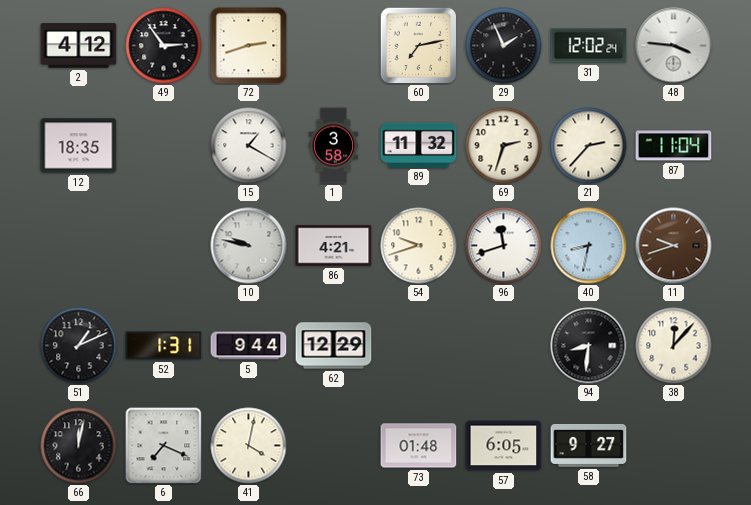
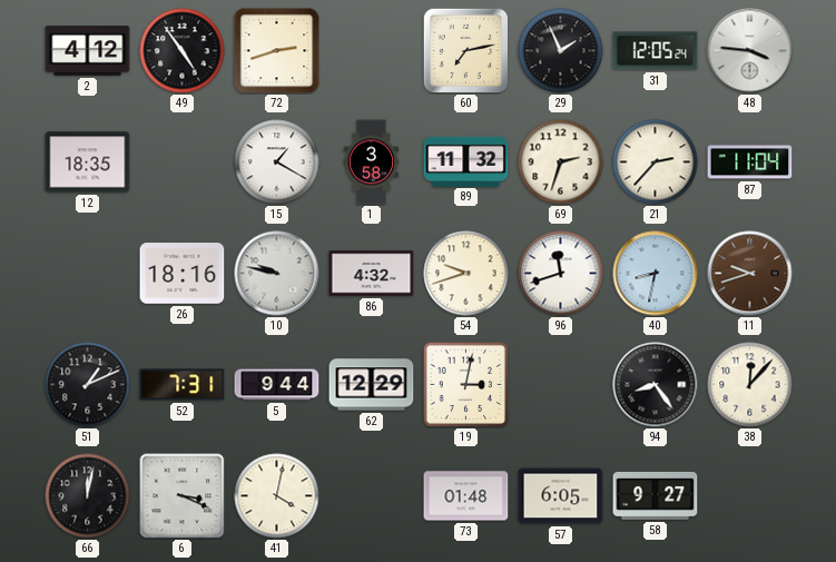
49: 2:54 -> 4:54
31: 12:02 -> 12:05
26: none -> 18:16
86: 4:21 -> 4:32
52: 1:31 -> 7:31
19: none -> 3:02
94: 8:31 -> 8:24
6: 7:19 -> 3:19
